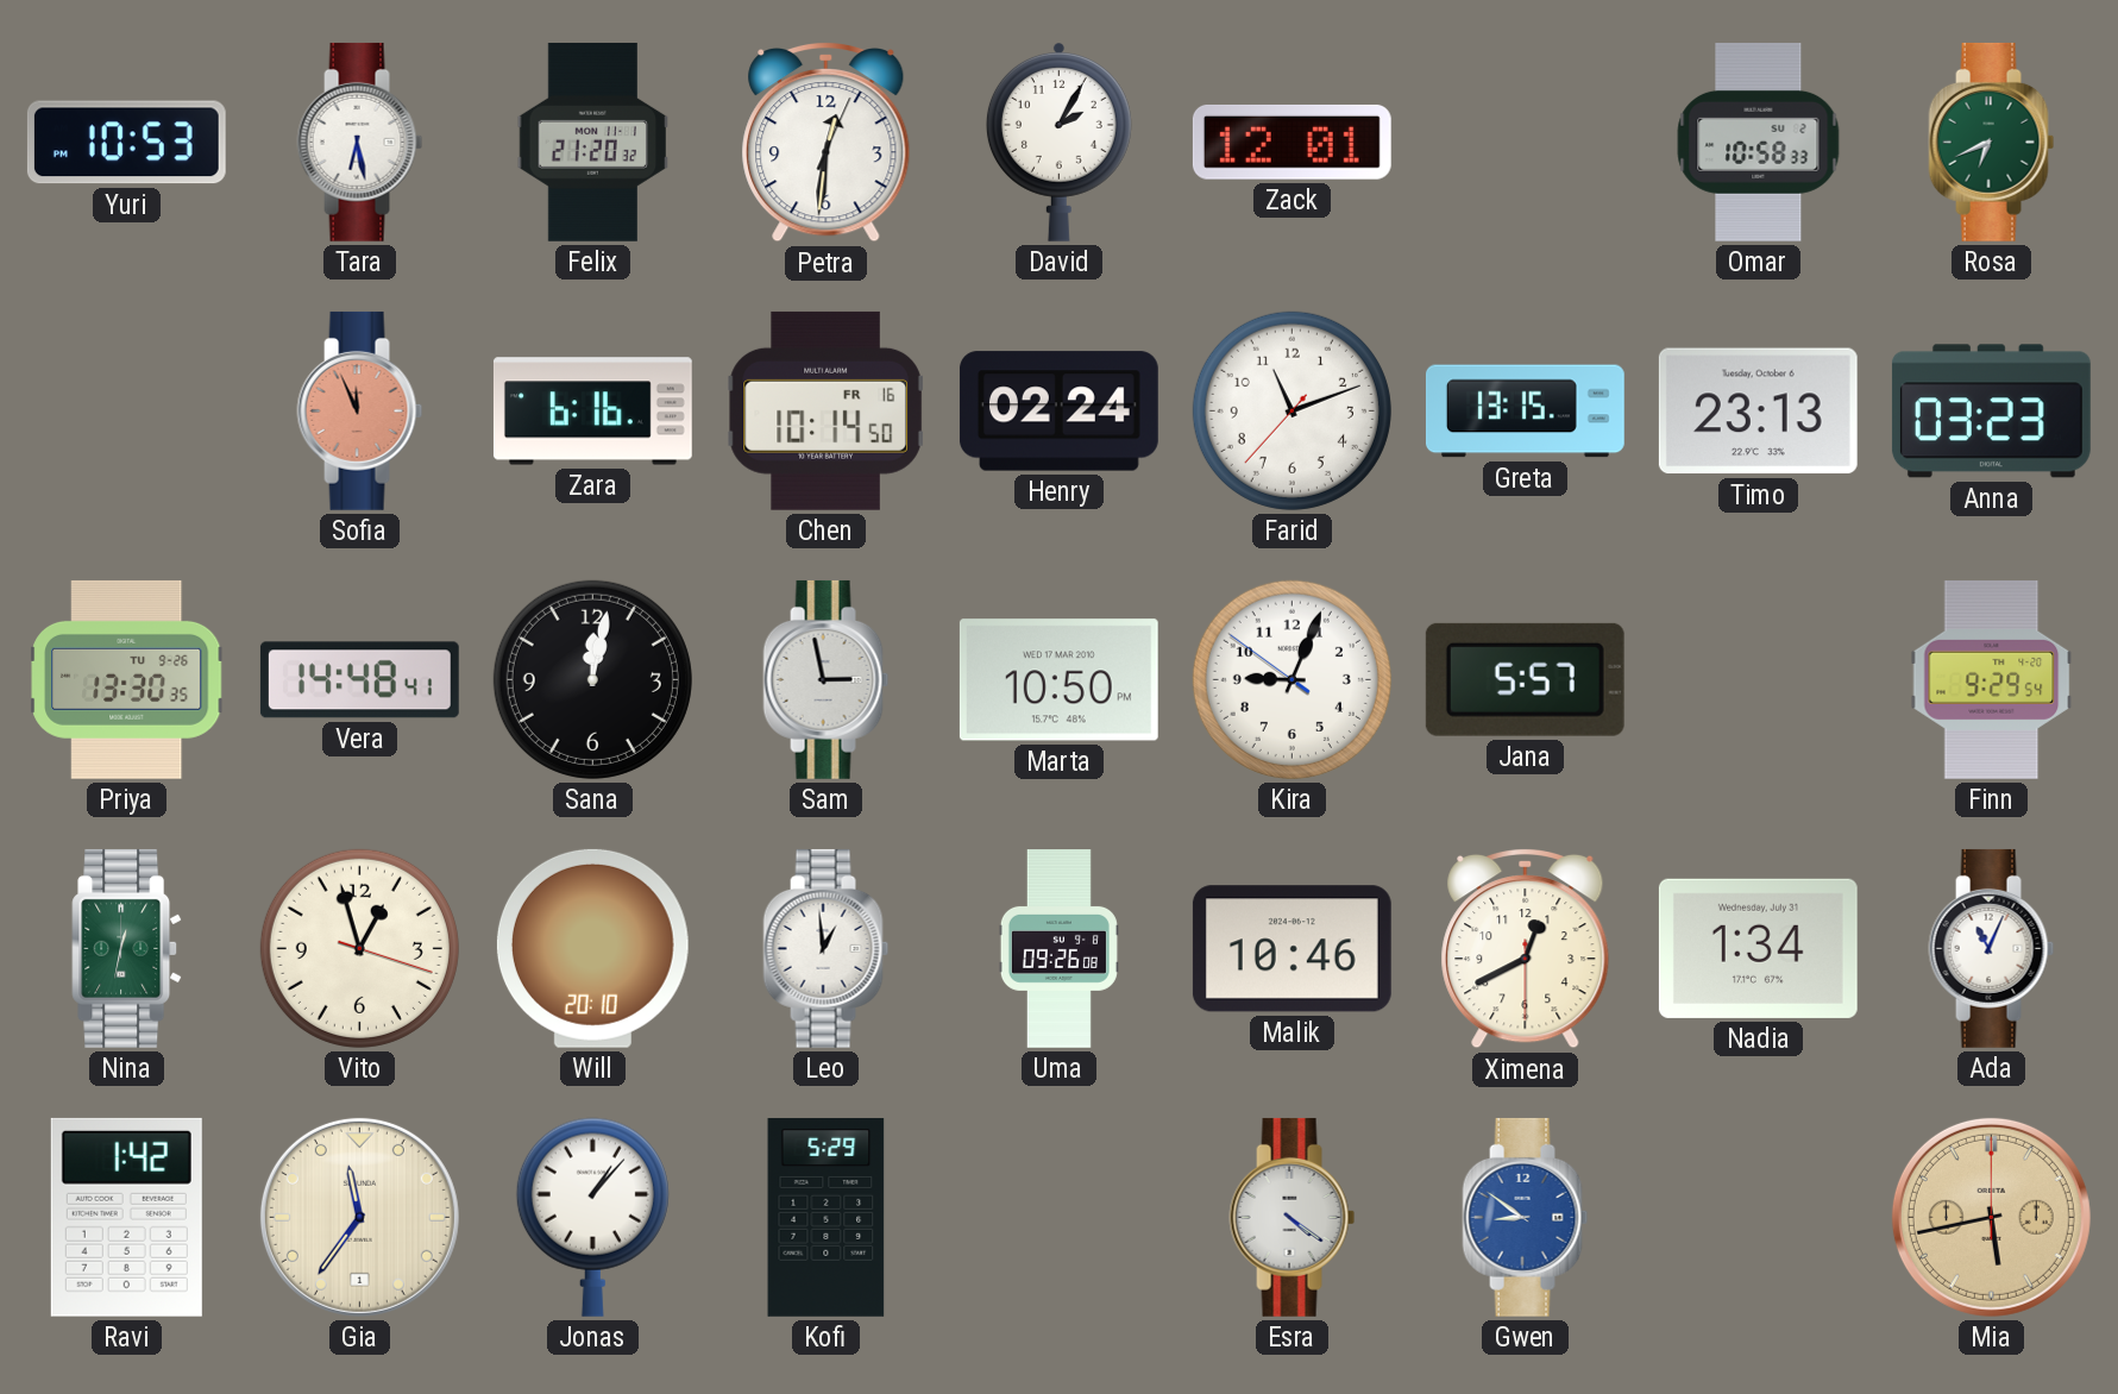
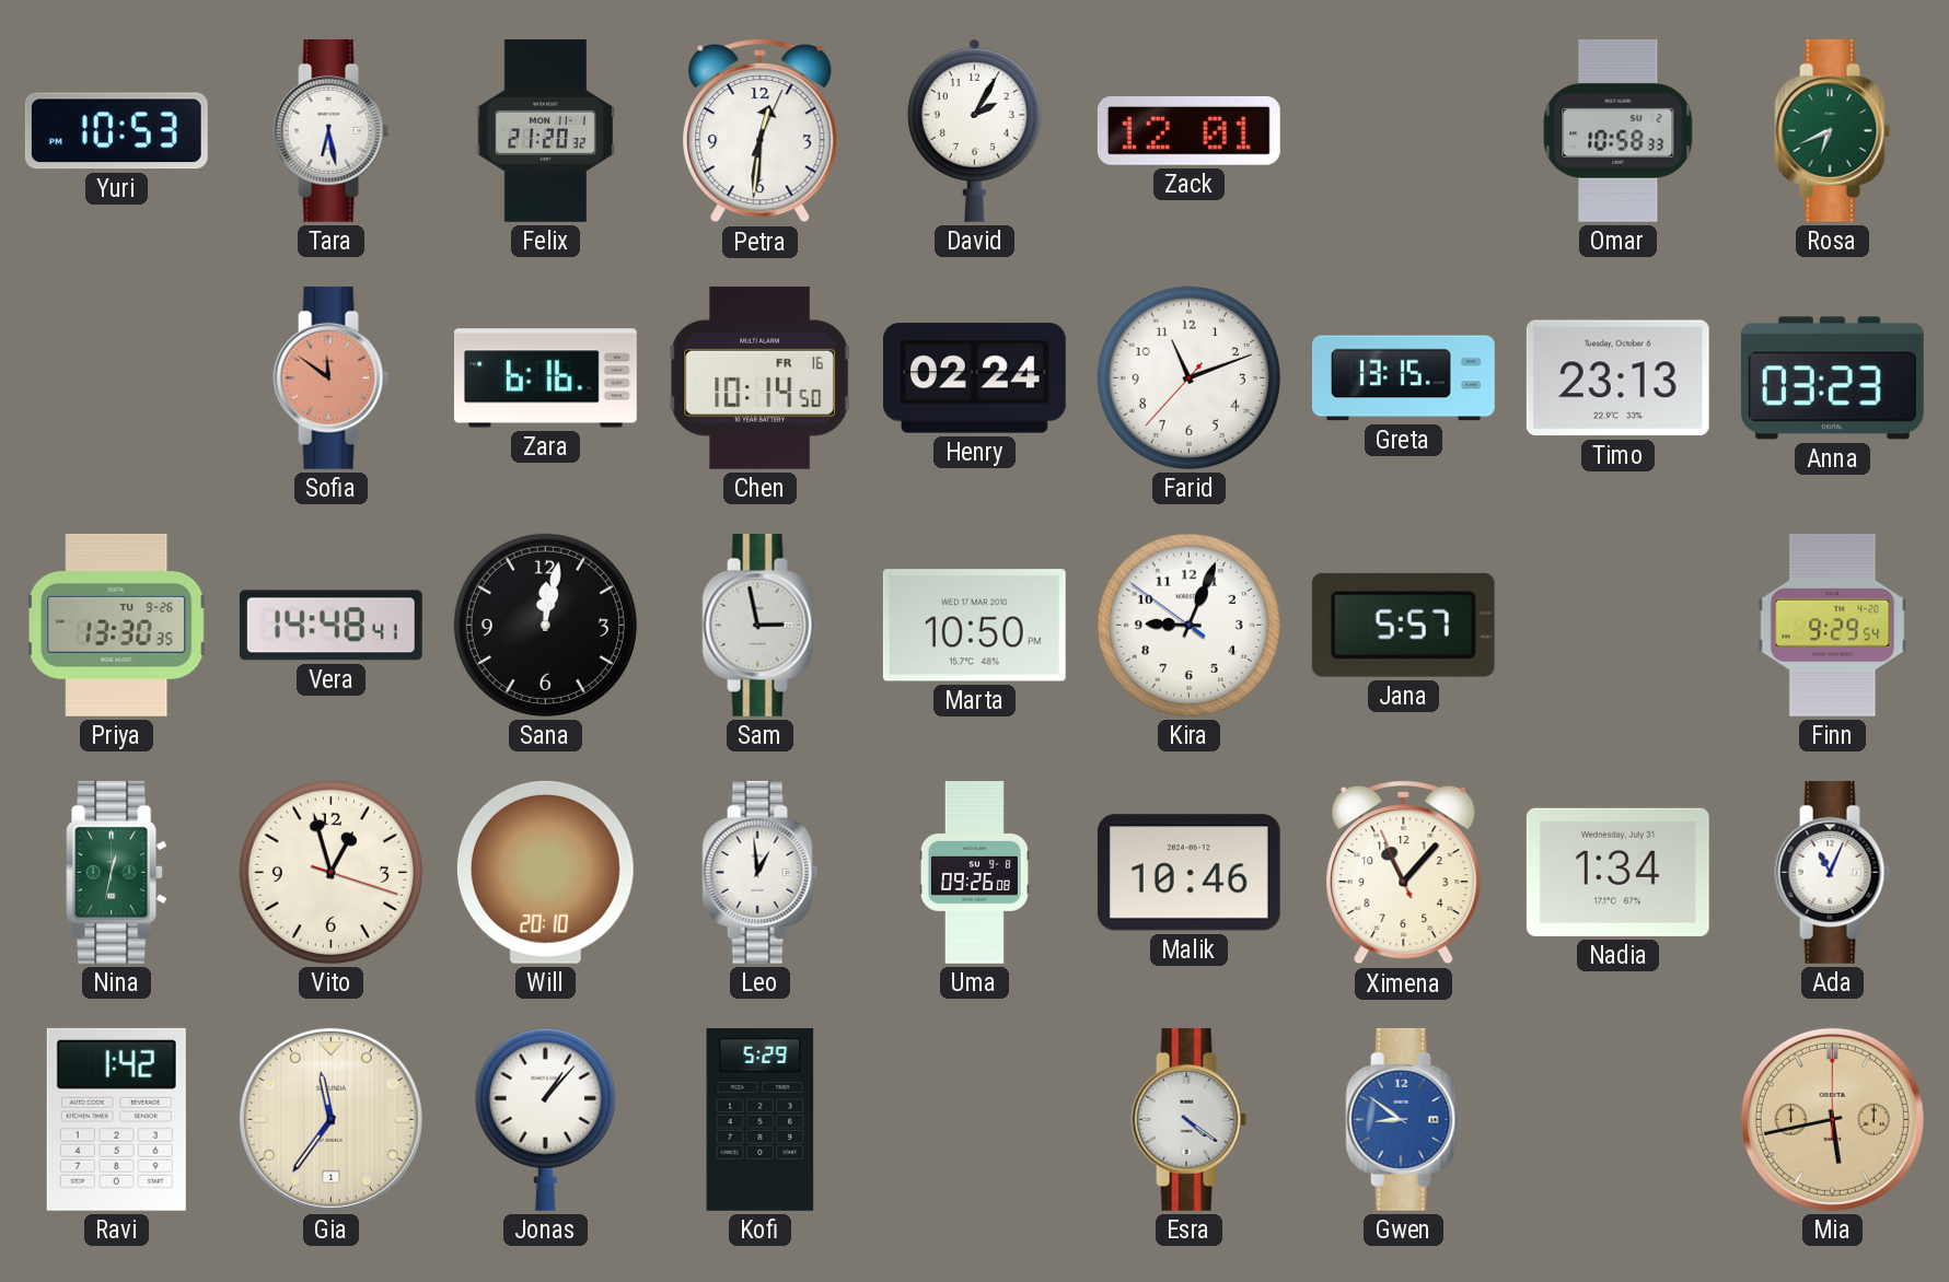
Sofia: 11:56 -> 11:51
Ximena: 12:40 -> 11:06
